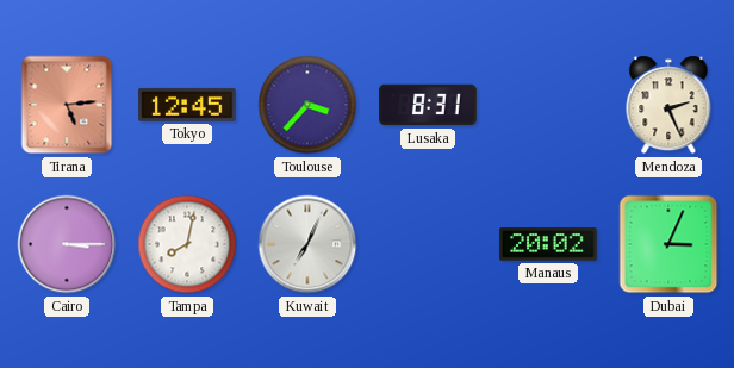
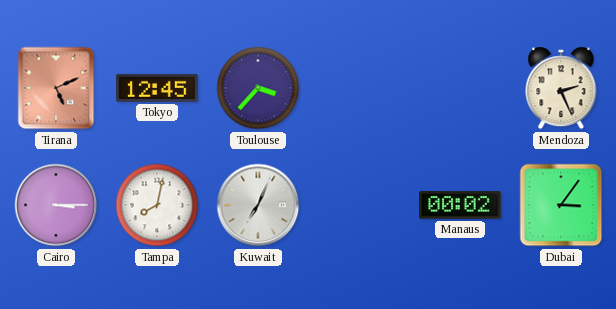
Tirana: 5:14 -> 5:11
Lusaka: 8:31 -> none
Manaus: 20:02 -> 00:02
Dubai: 3:04 -> 3:06
